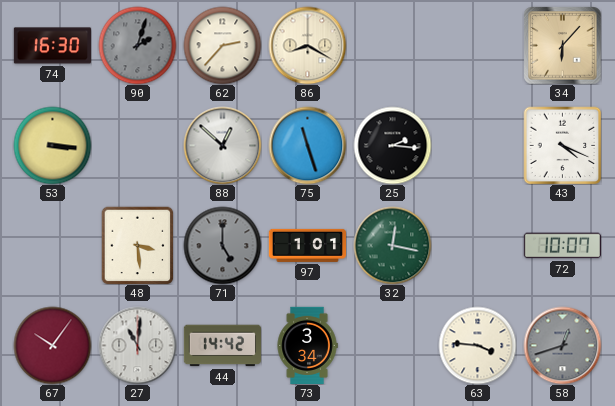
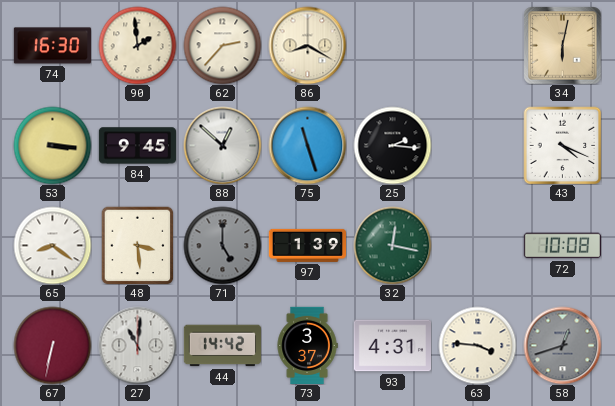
90: 2:03 -> 1:59
90 dial: grey -> cream
34: 6:07 -> 6:02
84: none -> 9:45
65: none -> 8:21
97: 1:01 -> 1:39
72: 10:07 -> 10:08
67: 10:06 -> 6:32
73: 3:34 -> 3:37
93: none -> 4:31
